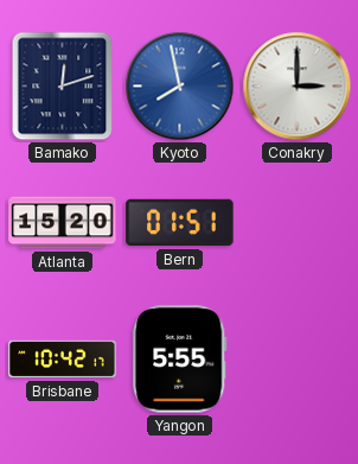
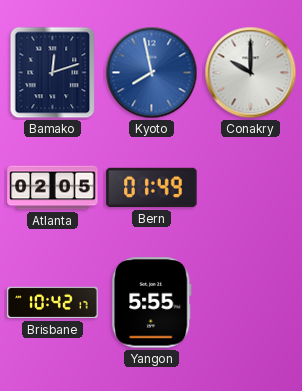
Conakry: 3:00 -> 10:00
Atlanta: 15:20 -> 02:05
Bern: 01:51 -> 01:49
